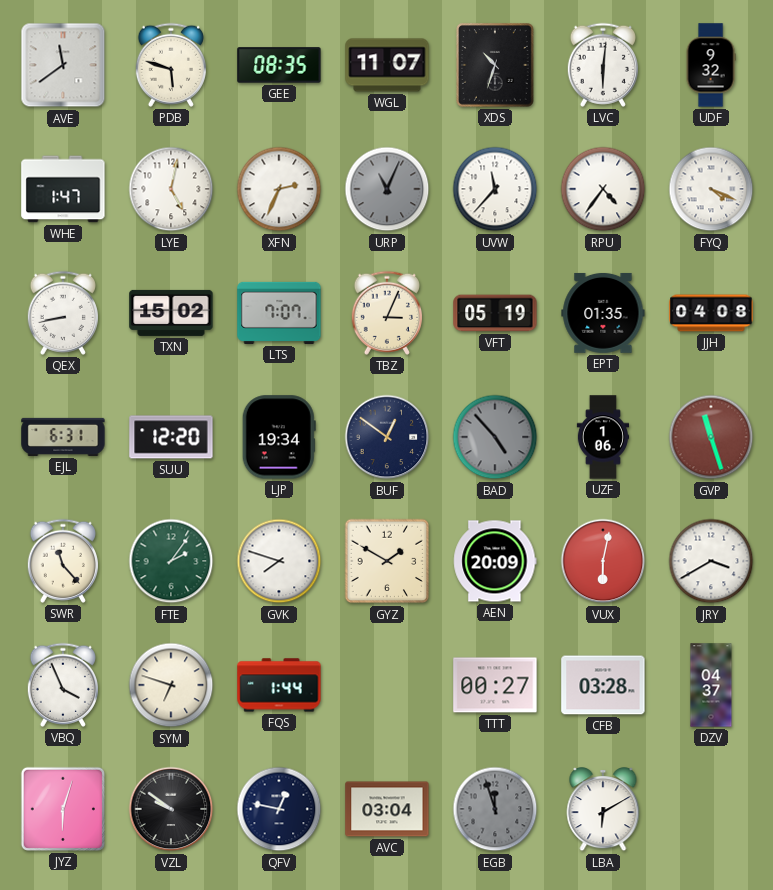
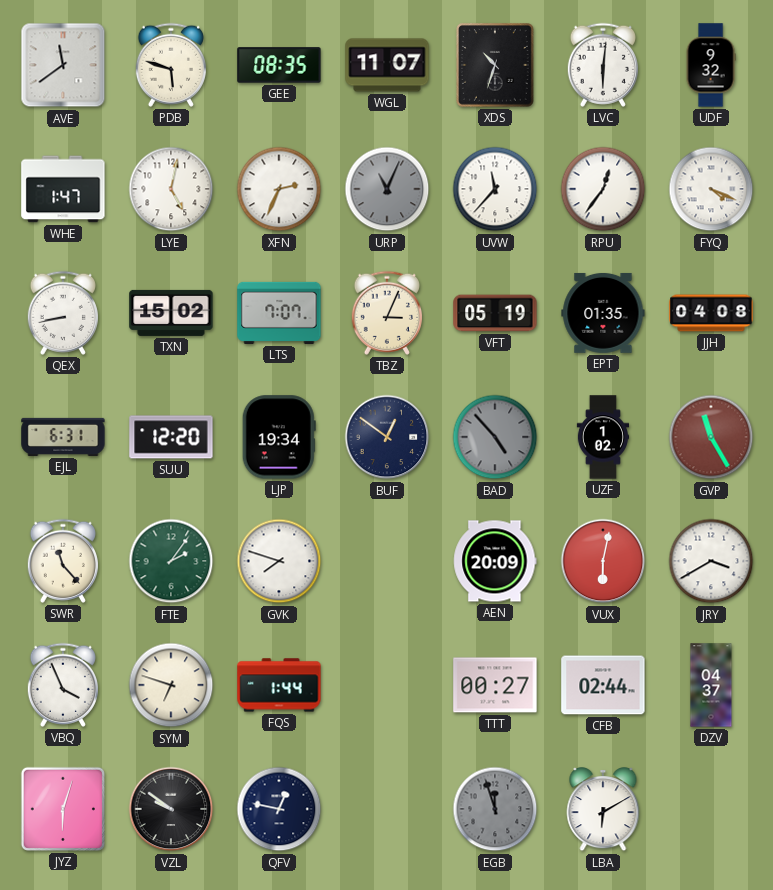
RPU: 4:36 -> 12:36
UZF: 1:06 -> 1:02
GVP: 11:27 -> 11:25
GYZ: 1:50 -> none
CFB: 03:28 -> 02:44
AVC: 03:04 -> none
